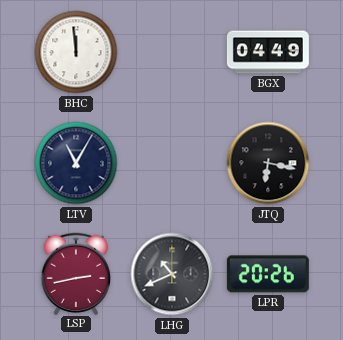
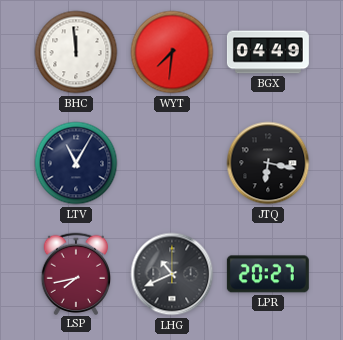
WYT: none -> 7:31
LSP: 2:43 -> 7:43
LPR: 20:26 -> 20:27
